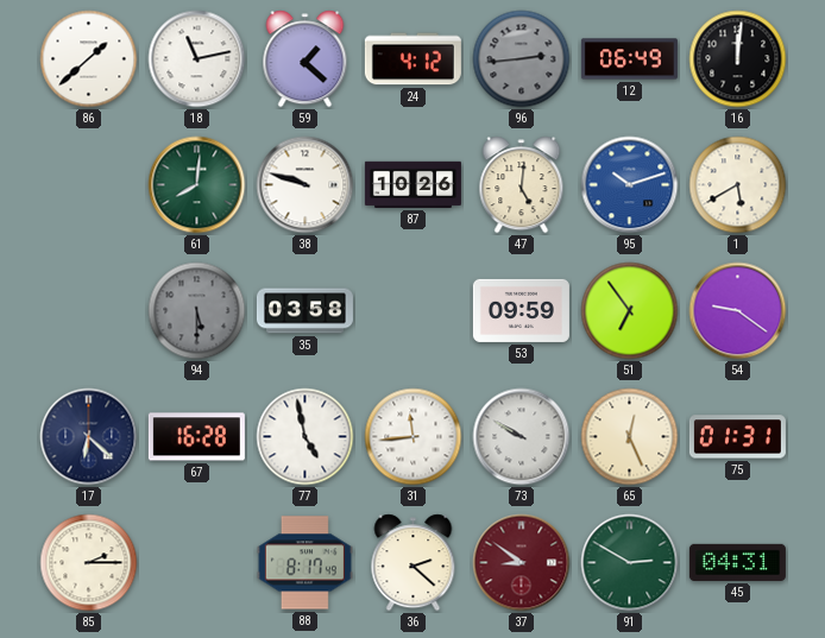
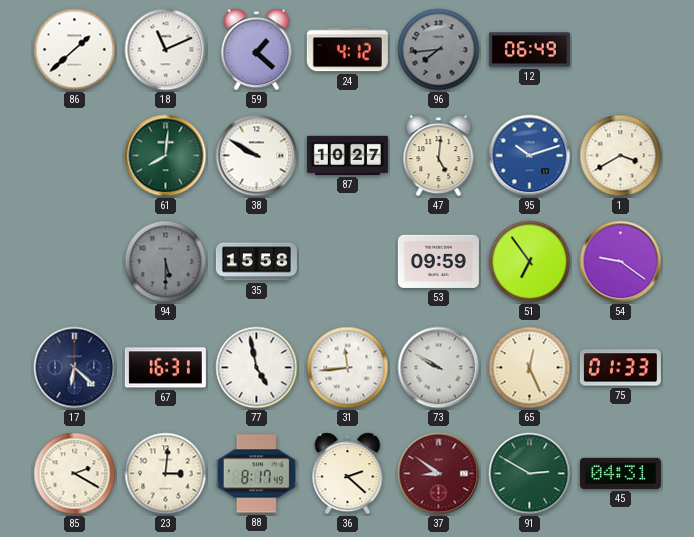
18: 11:13 -> 11:11
96: 2:44 -> 7:44
16: 12:01 -> none
38: 9:48 -> 9:50
87: 10:26 -> 10:27
1: 5:40 -> 3:40
35: 03:58 -> 15:58
67: 16:28 -> 16:31
75: 01:31 -> 01:33
85: 2:15 -> 2:20
23: none -> 3:01
